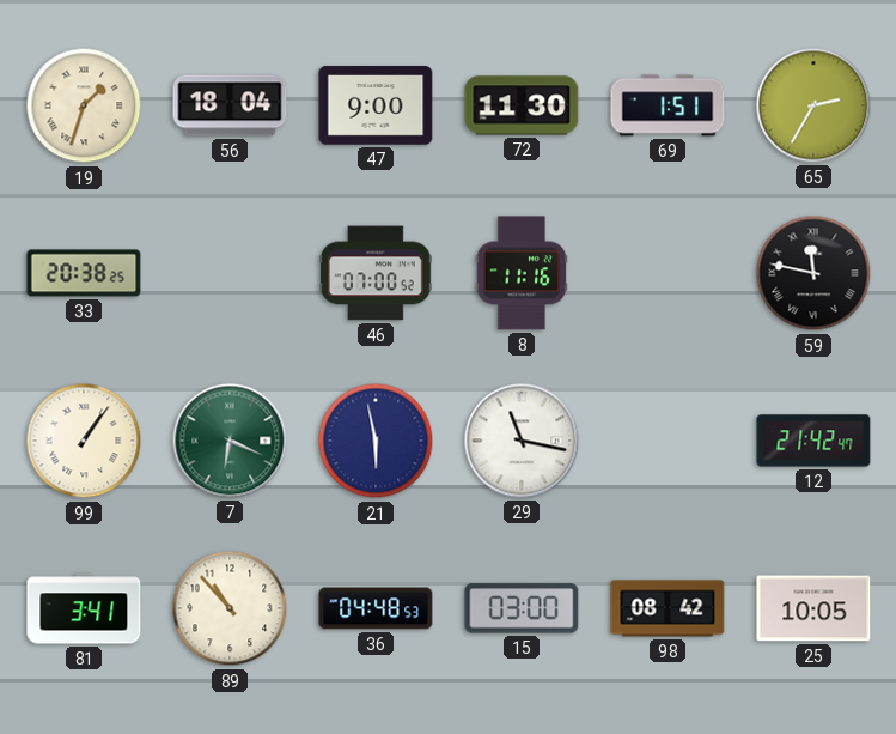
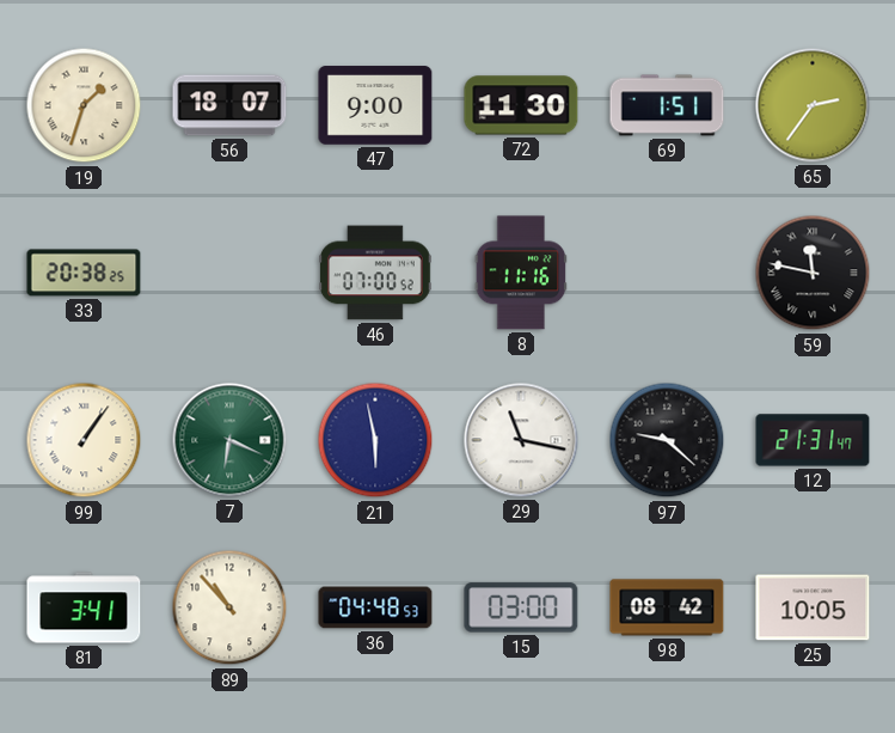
56: 18:04 -> 18:07
65: 2:35 -> 2:36
97: none -> 9:22
12: 21:42 -> 21:31
